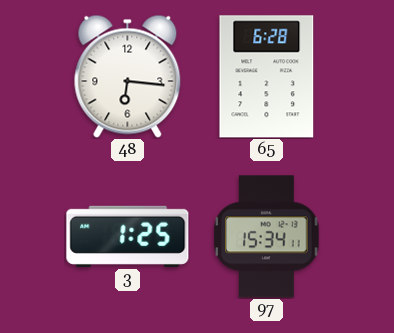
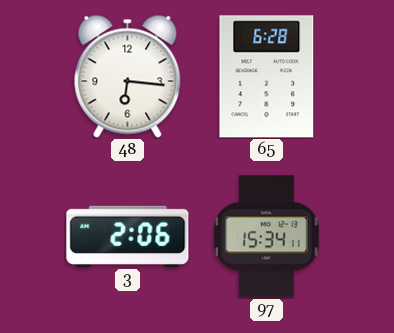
3: 1:25 -> 2:06
